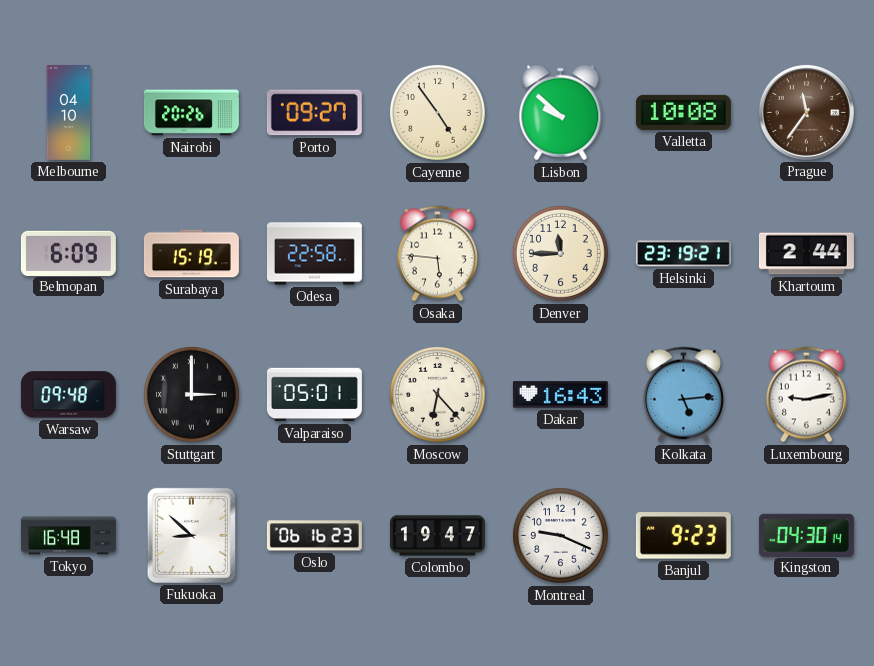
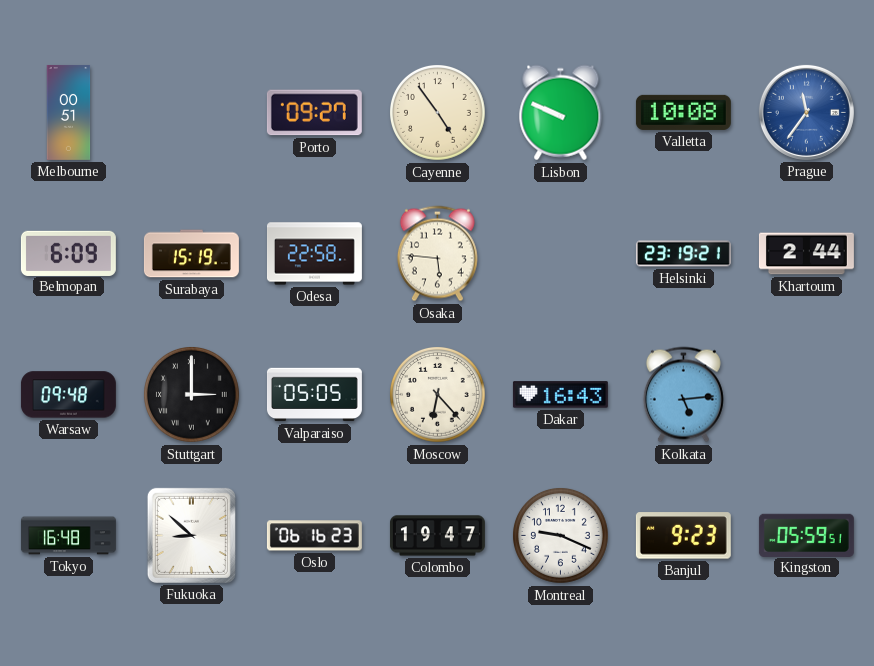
Melbourne: 04:10 -> 00:51
Nairobi: 20:26 -> none
Lisbon: 9:52 -> 9:49
Prague dial: brown -> blue
Denver: 11:45 -> none
Valparaiso: 05:01 -> 05:05
Luxembourg: 9:13 -> none
Kingston: 04:30 -> 05:59
